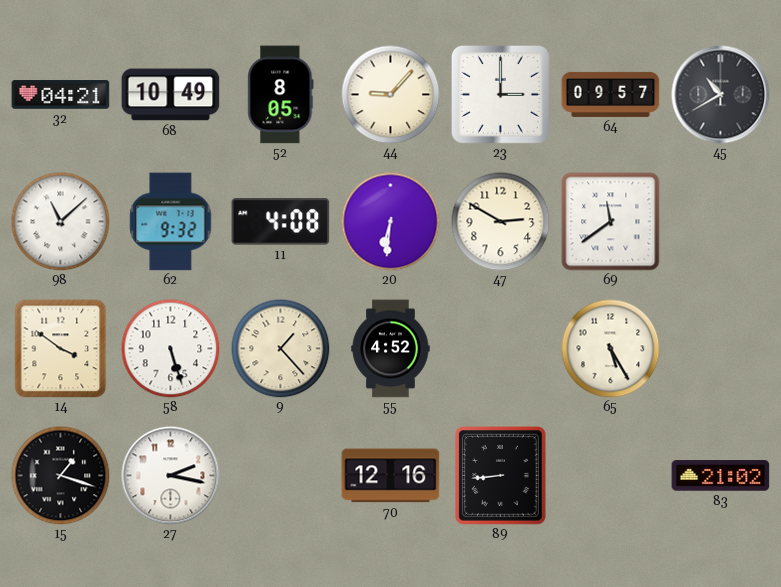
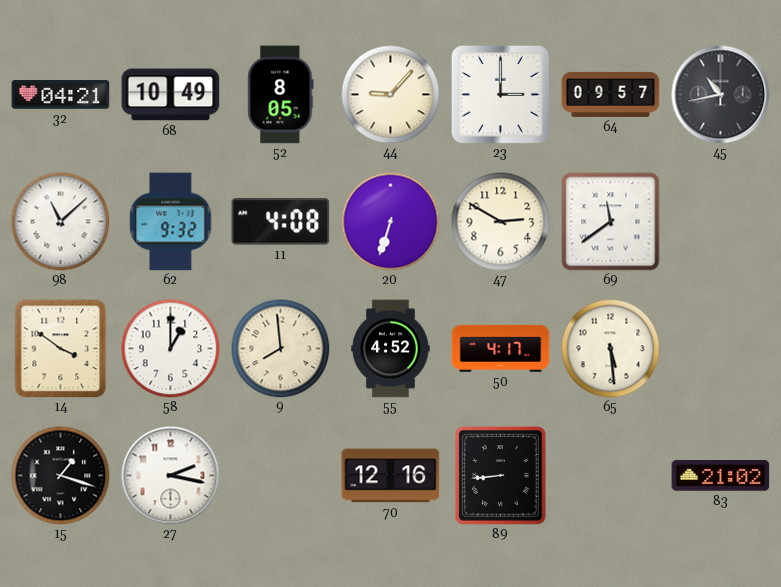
45: 10:40 -> 10:43
20: 6:31 -> 6:33
58: 5:27 -> 1:00
9: 1:23 -> 7:59
50: none -> 4:17
65: 5:25 -> 5:29
